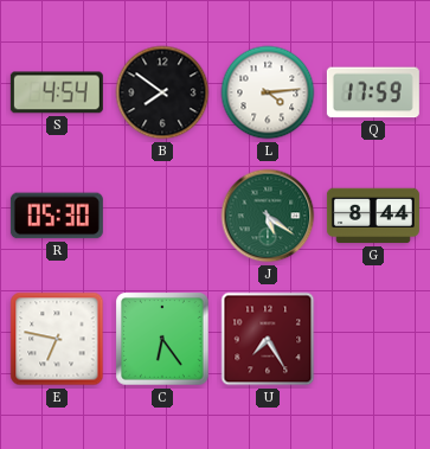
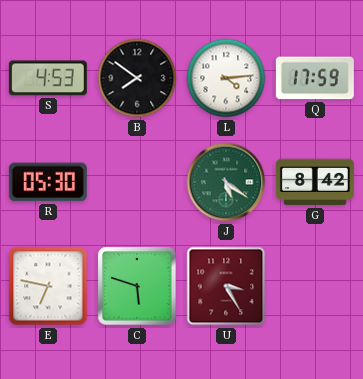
S: 4:54 -> 4:53
G: 8:44 -> 8:42
C: 6:24 -> 5:48
U: 7:25 -> 3:25
